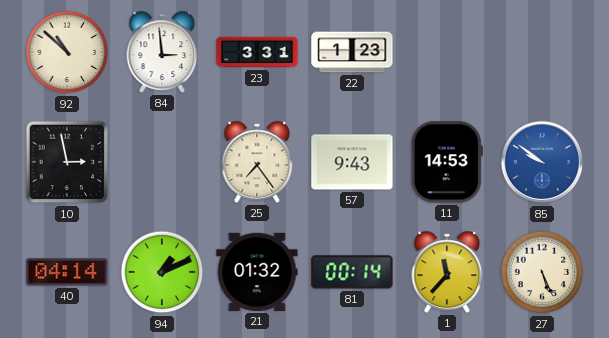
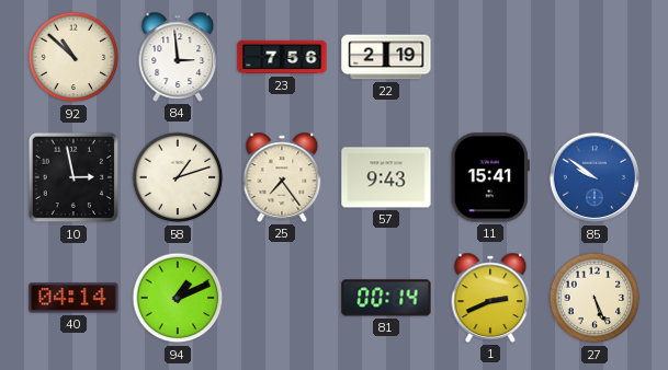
23: 3:31 -> 7:56
22: 1:23 -> 2:19
58: none -> 1:12
11: 14:53 -> 15:41
21: 01:32 -> none
1: 11:37 -> 2:41
